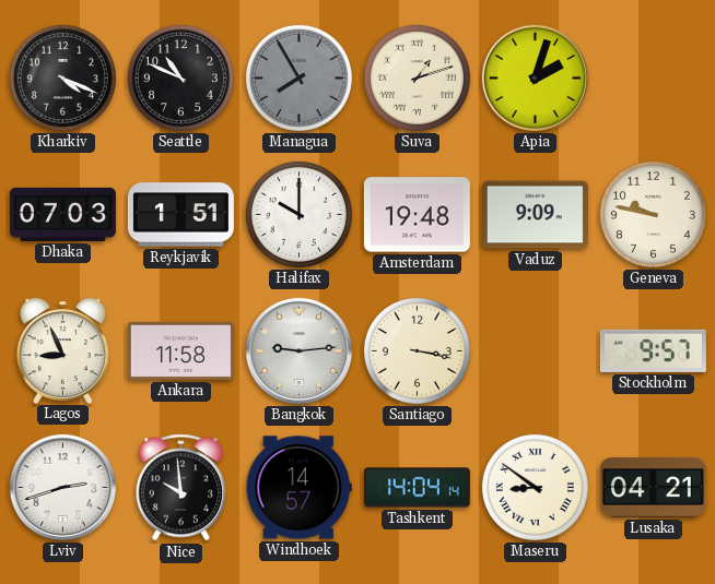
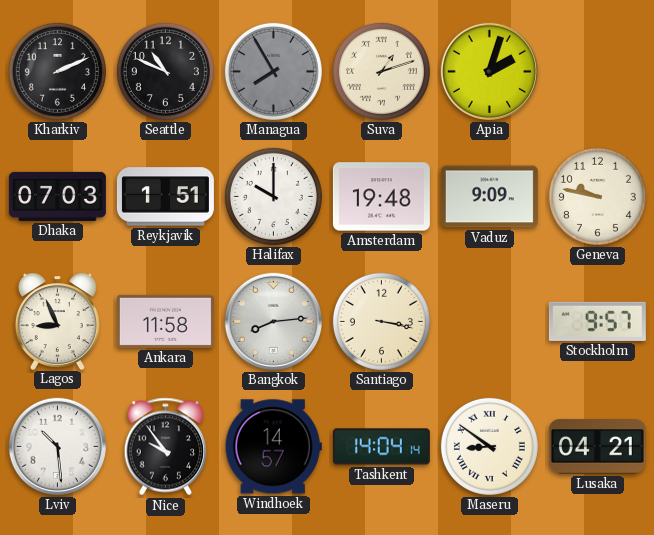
Kharkiv: 4:19 -> 2:11
Bangkok: 9:14 -> 8:14
Lviv: 2:42 -> 10:29
Nice: 9:59 -> 9:54
